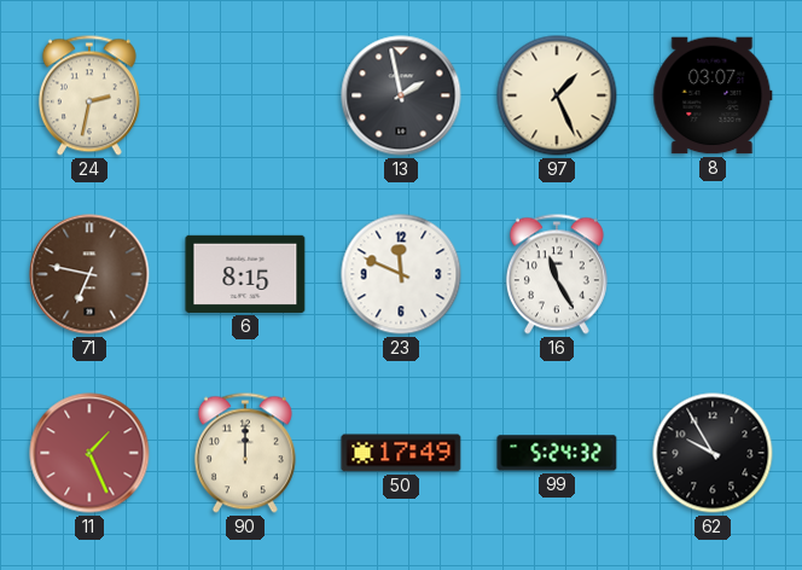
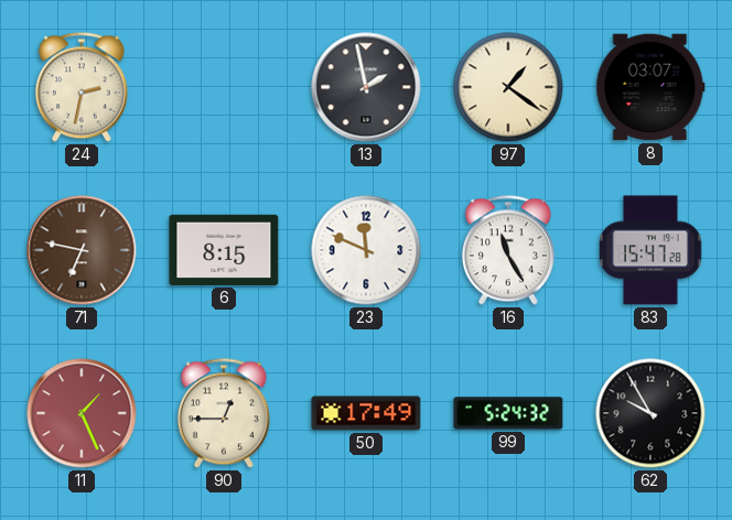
97: 1:26 -> 1:21
83: none -> 15:47
90: 12:00 -> 12:45
